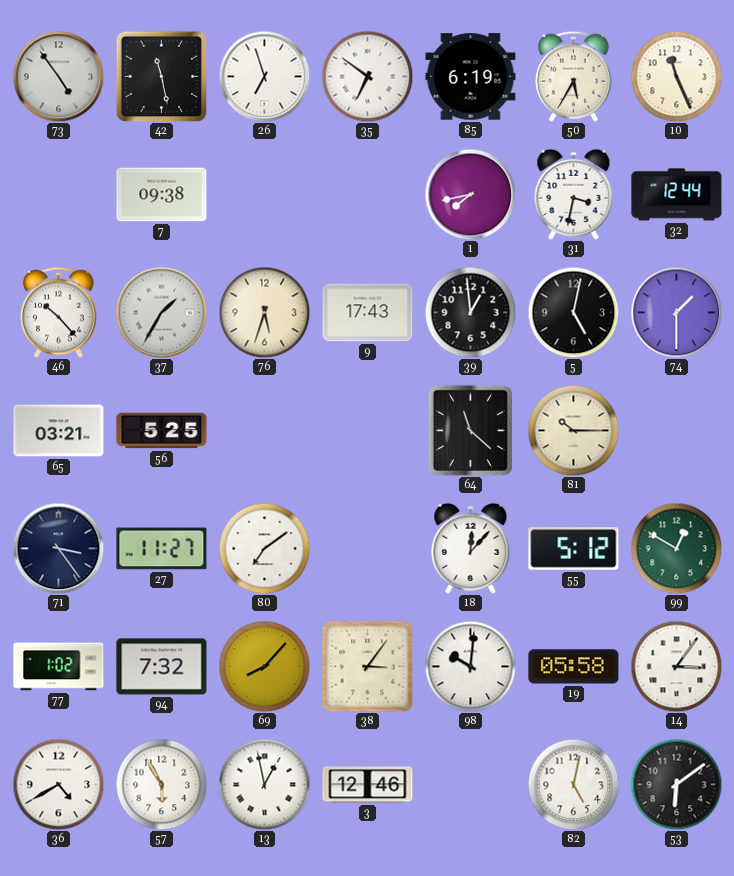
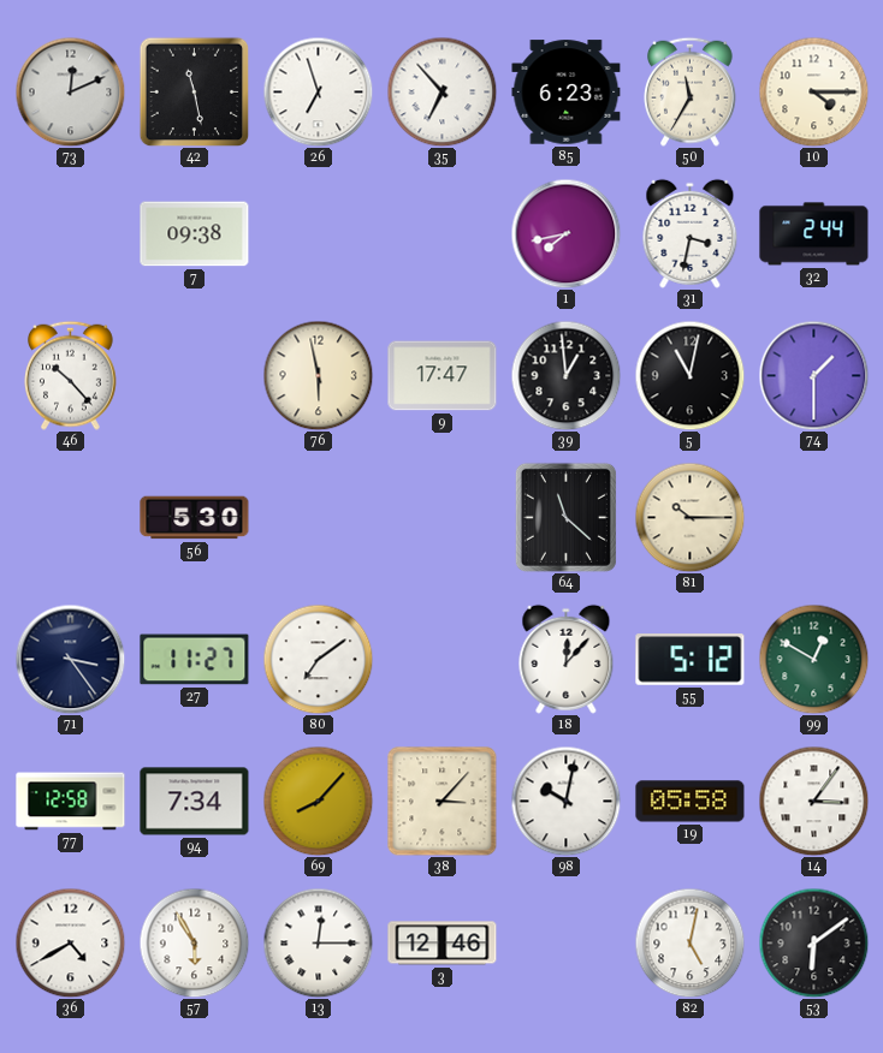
73: 4:54 -> 12:11
35: 6:51 -> 6:53
85: 6:19 -> 6:23
50: 5:35 -> 11:35
10: 11:26 -> 4:15
32: 12:44 -> 2:44
37: 1:35 -> none
76: 5:33 -> 5:58
9: 17:43 -> 17:47
5: 5:02 -> 11:02
65: 03:21 -> none
56: 5:25 -> 5:30
77: 1:02 -> 12:58
94: 7:32 -> 7:34
38: 3:06 -> 3:07
98: 10:01 -> 10:02
13: 12:58 -> 12:15
